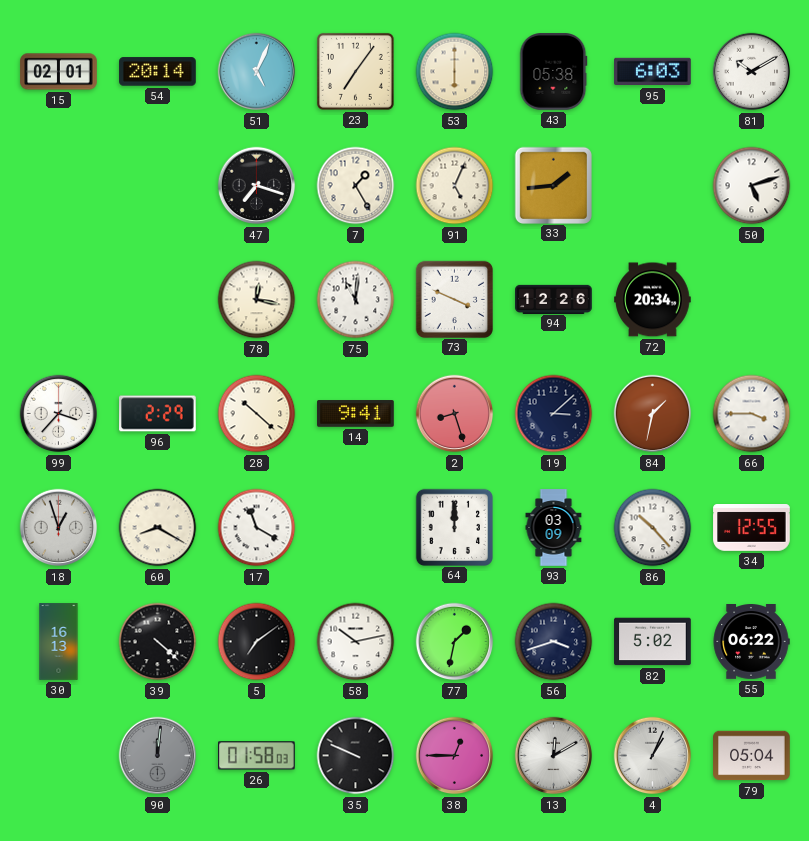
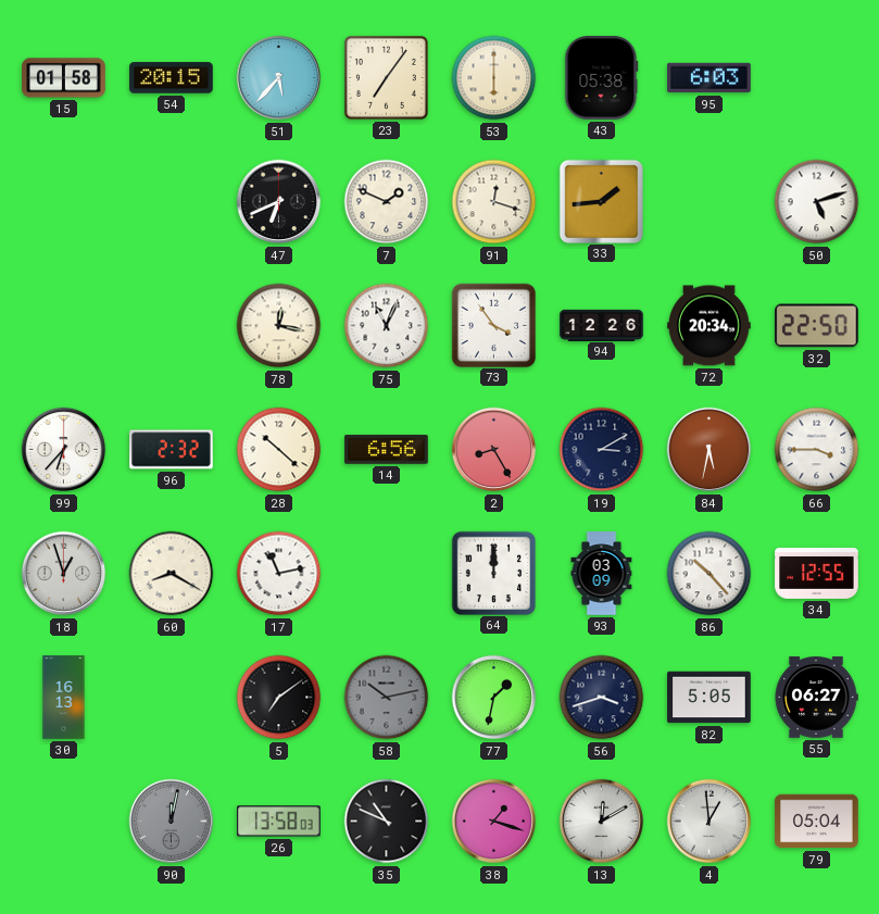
15: 02:01 -> 01:58
54: 20:14 -> 20:15
51: 5:04 -> 5:37
81: 10:10 -> none
47: 7:18 -> 6:41
7: 1:25 -> 1:49
91: 5:04 -> 12:18
75: 11:01 -> 11:04
73: 3:49 -> 3:54
32: none -> 22:50
99: 3:37 -> 6:37
96: 2:29 -> 2:32
14: 9:41 -> 6:56
2: 8:27 -> 8:25
19: 3:08 -> 3:10
84: 1:32 -> 5:32
17: 11:20 -> 11:13
39: 4:22 -> none
58 dial: white -> grey
82: 5:02 -> 5:05
55: 06:22 -> 06:27
90: 12:01 -> 12:02
26: 01:58 -> 13:58
35: 9:49 -> 10:49
38: 12:45 -> 1:18
4: 1:04 -> 12:59
